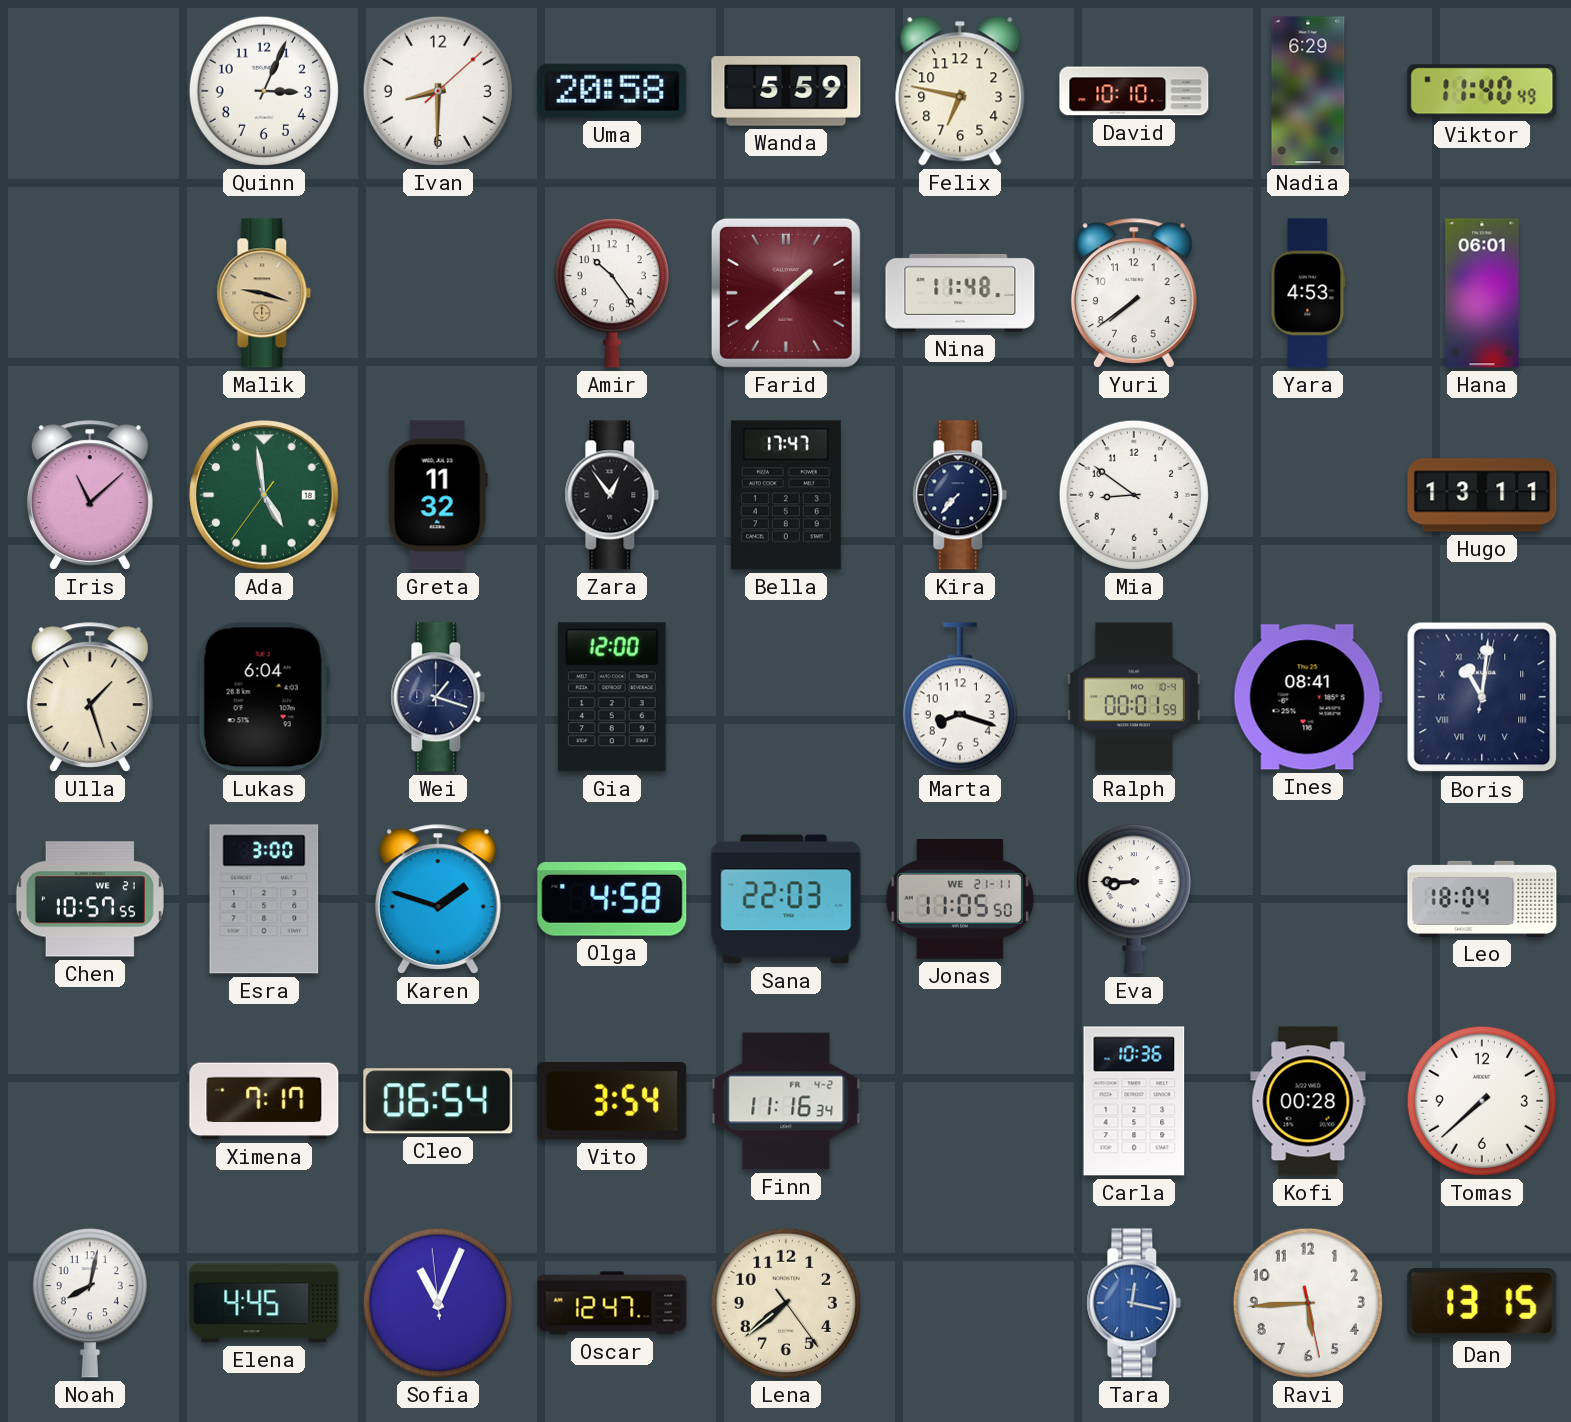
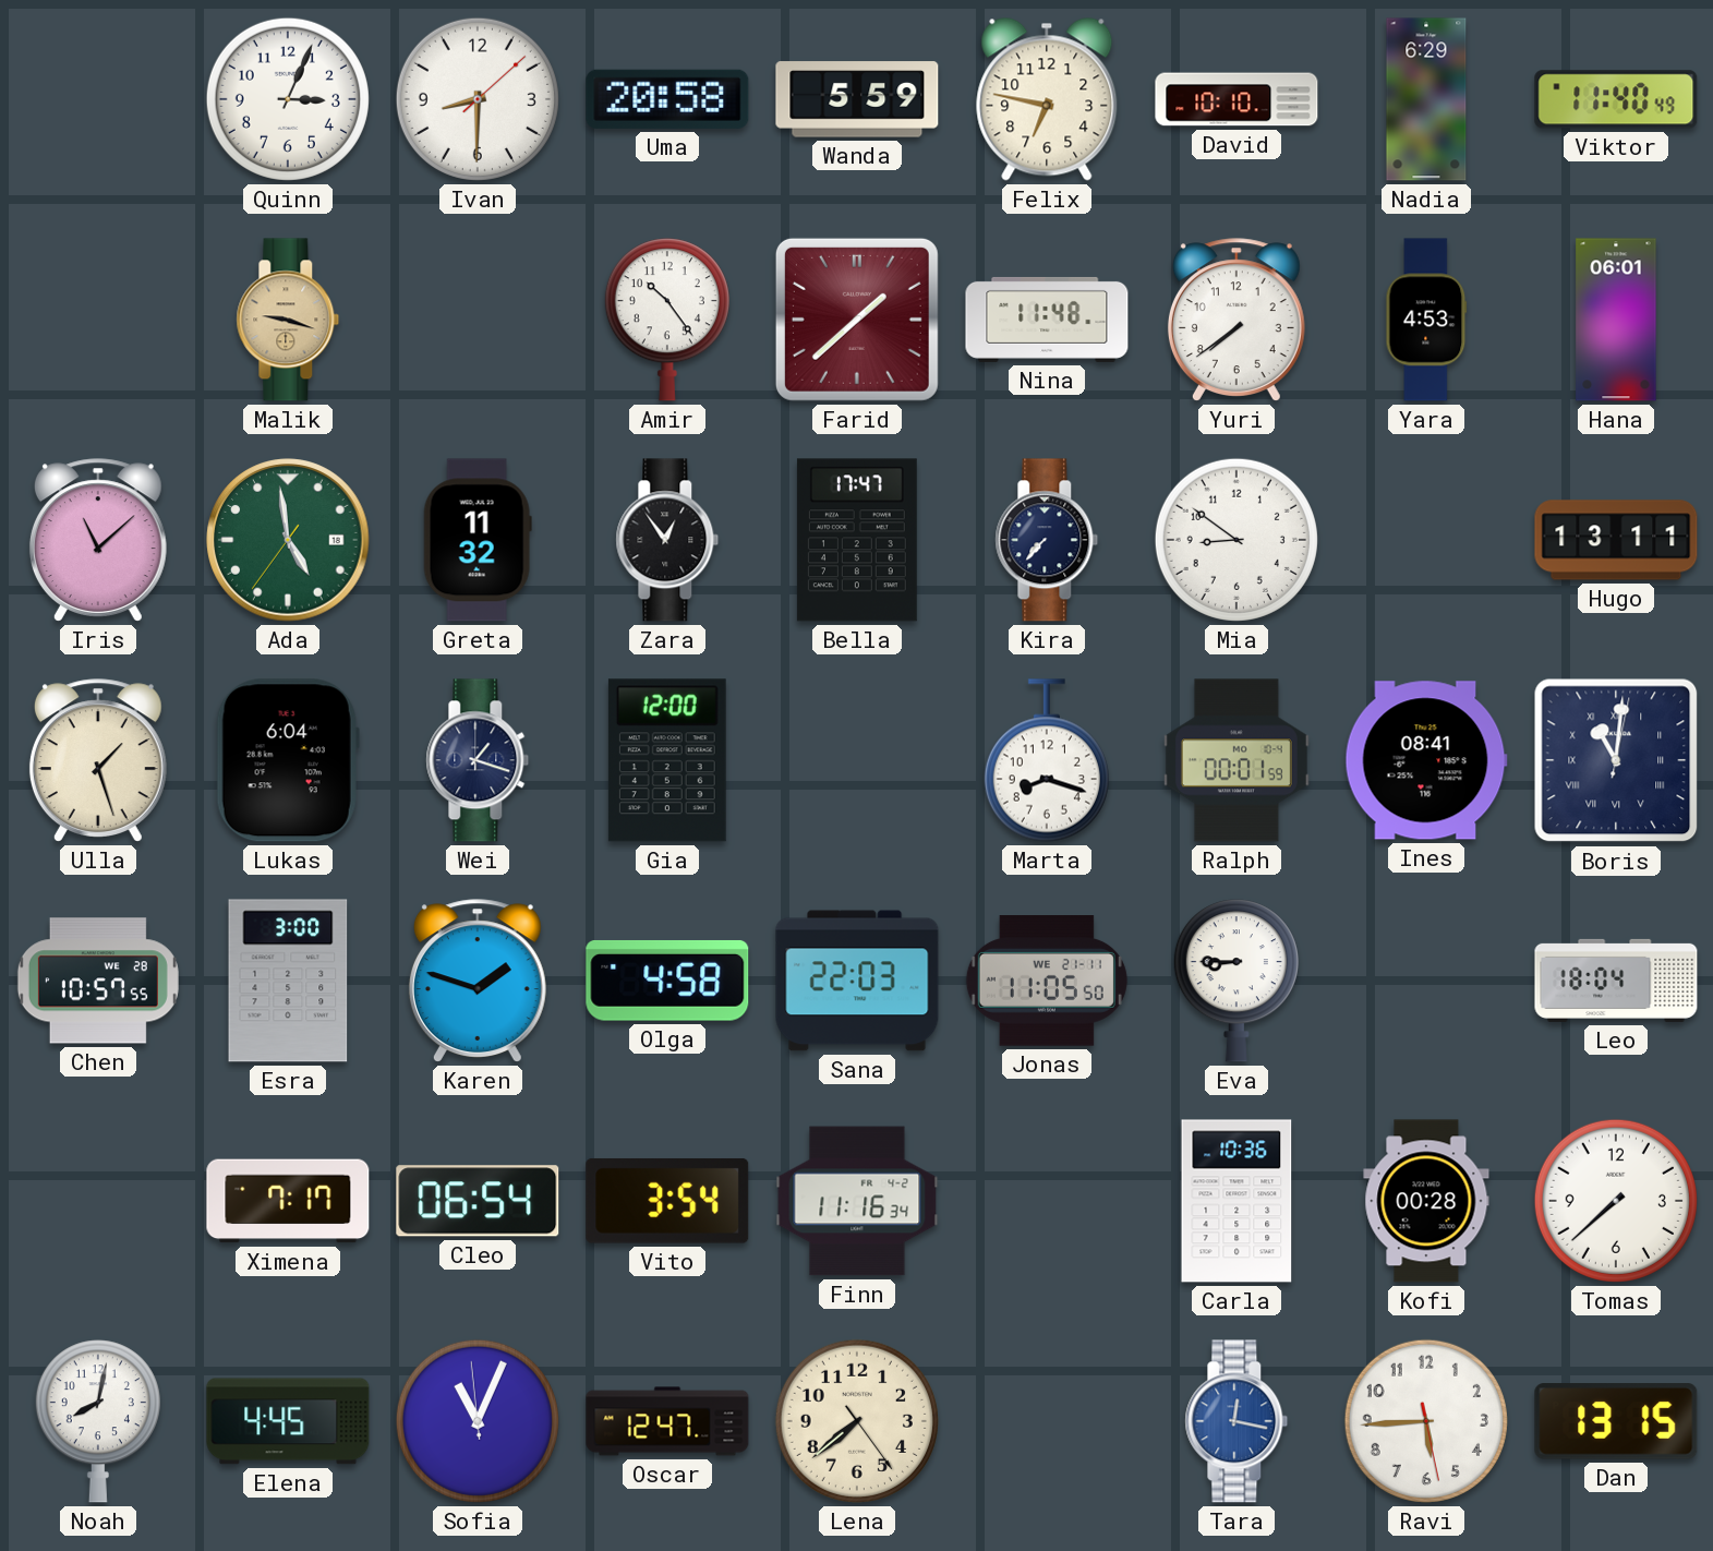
Chen date: WE 21 -> WE 28
